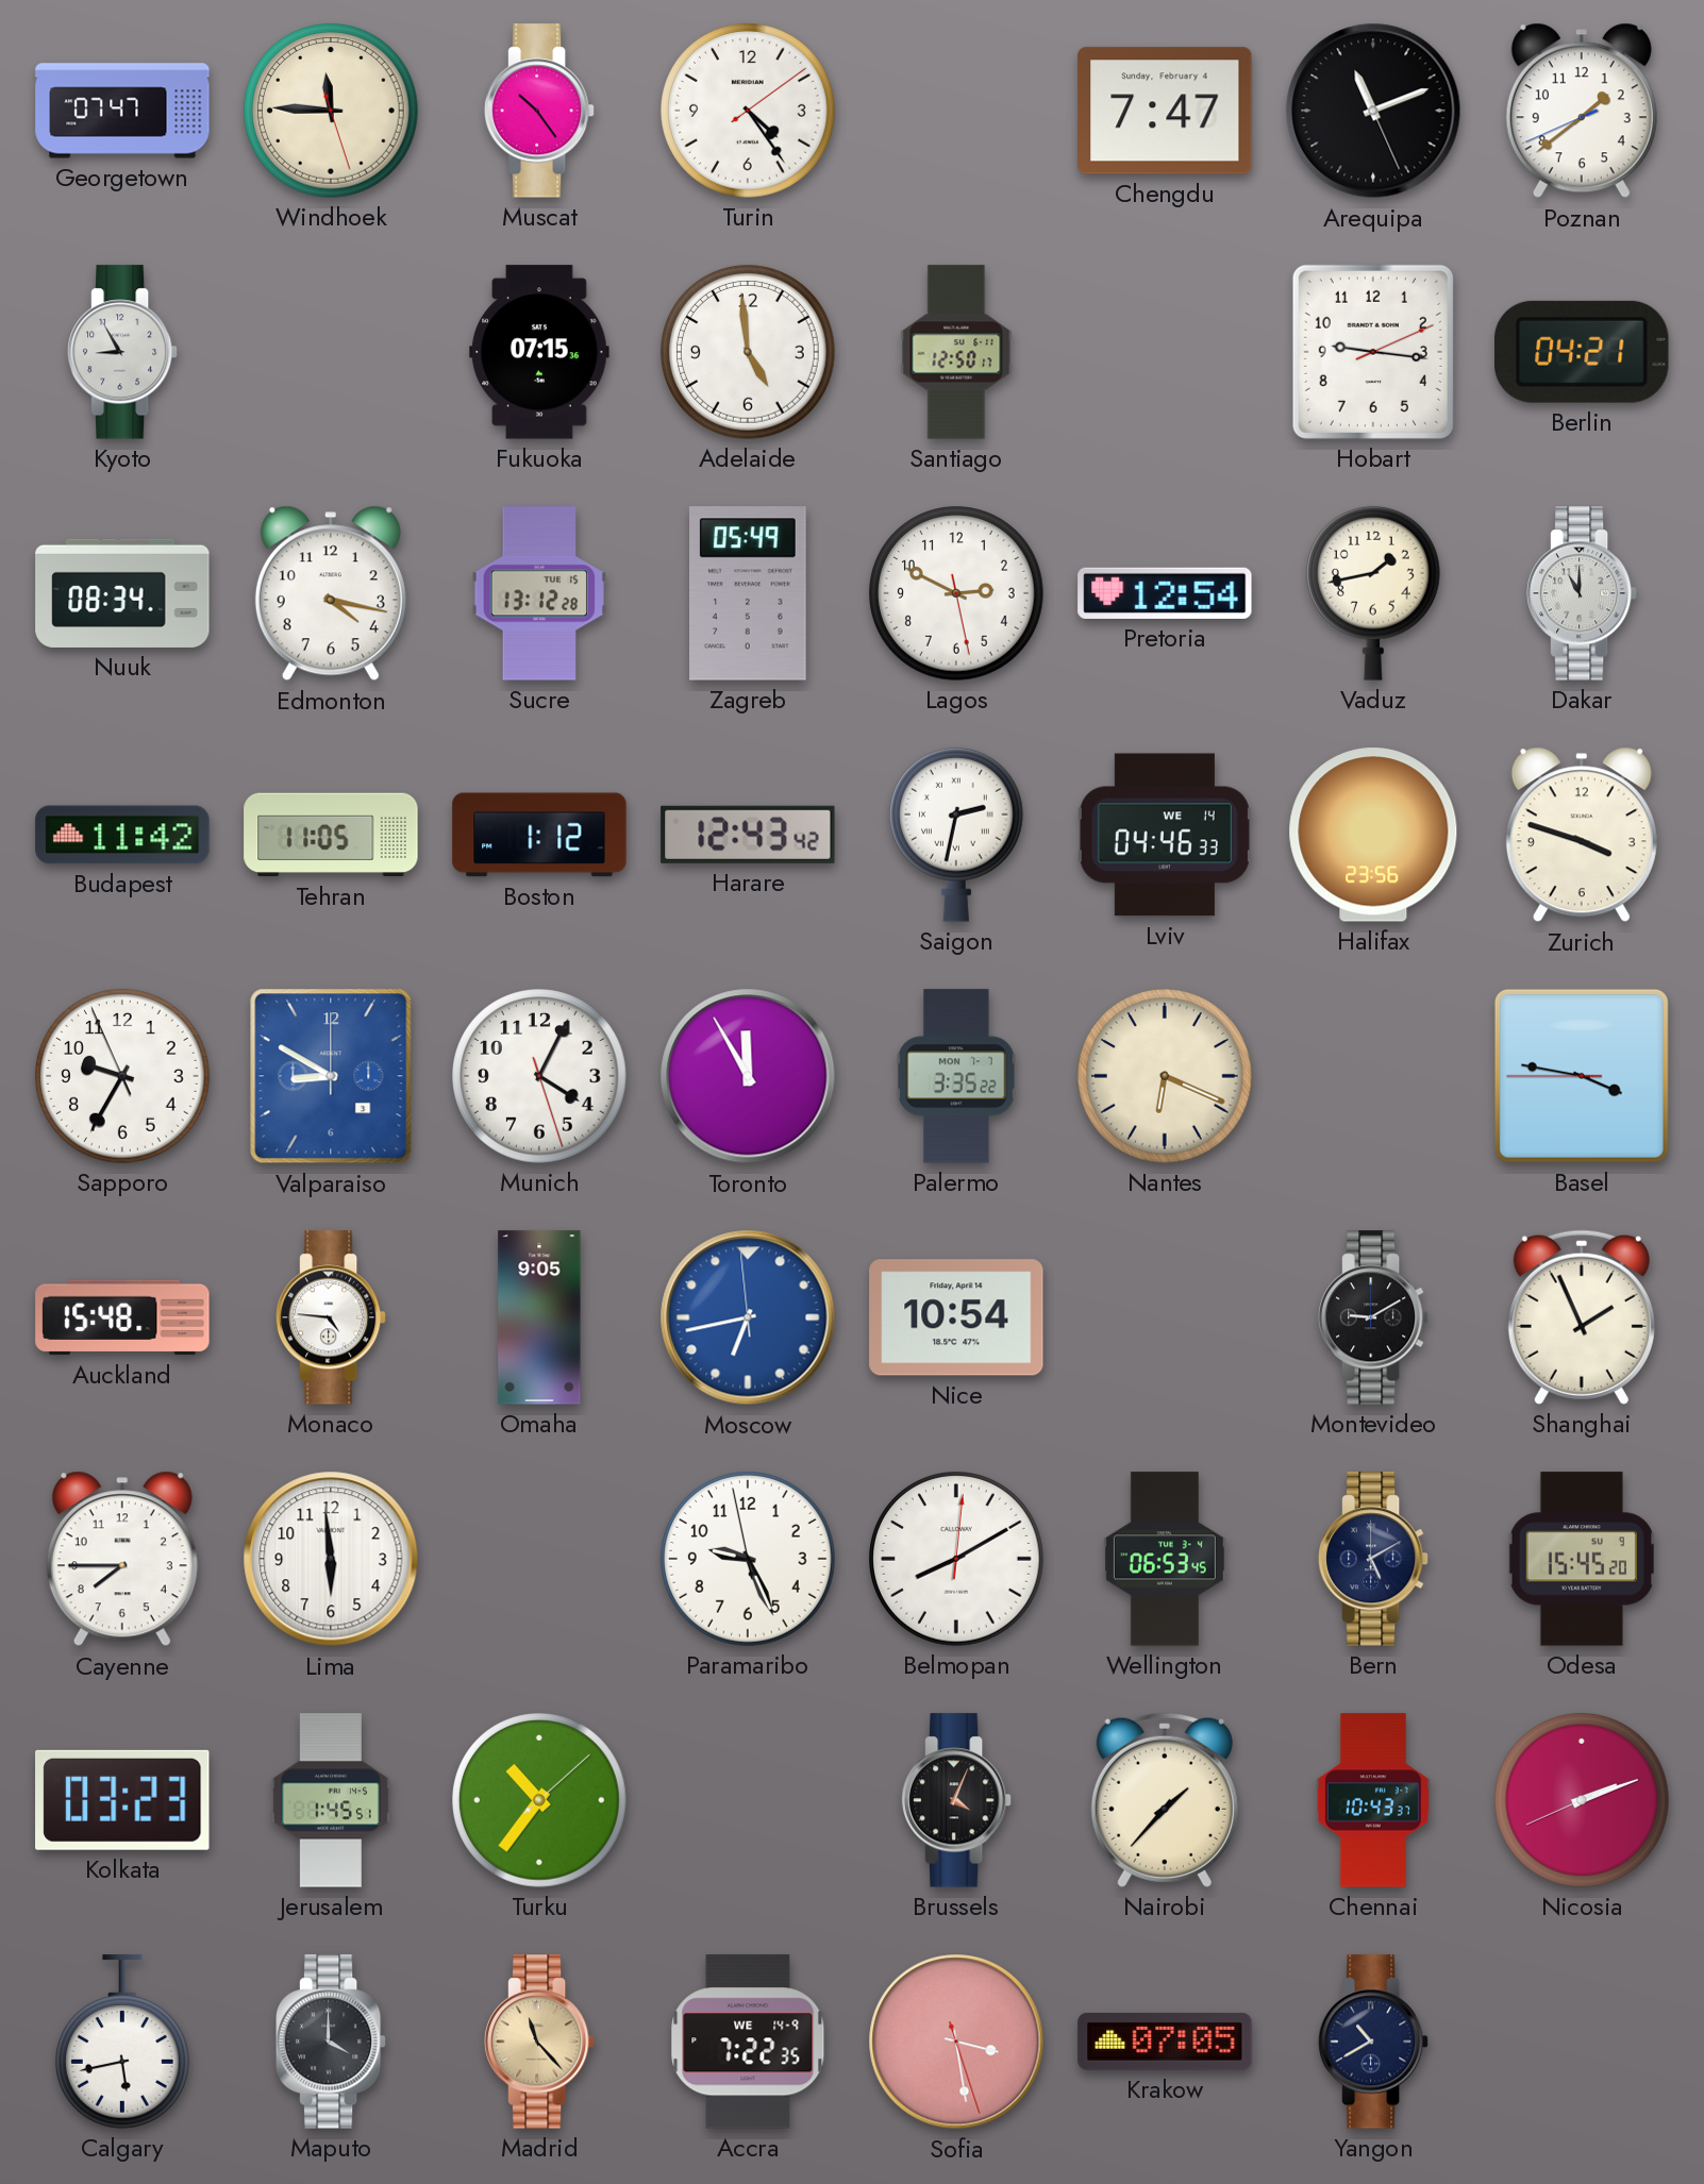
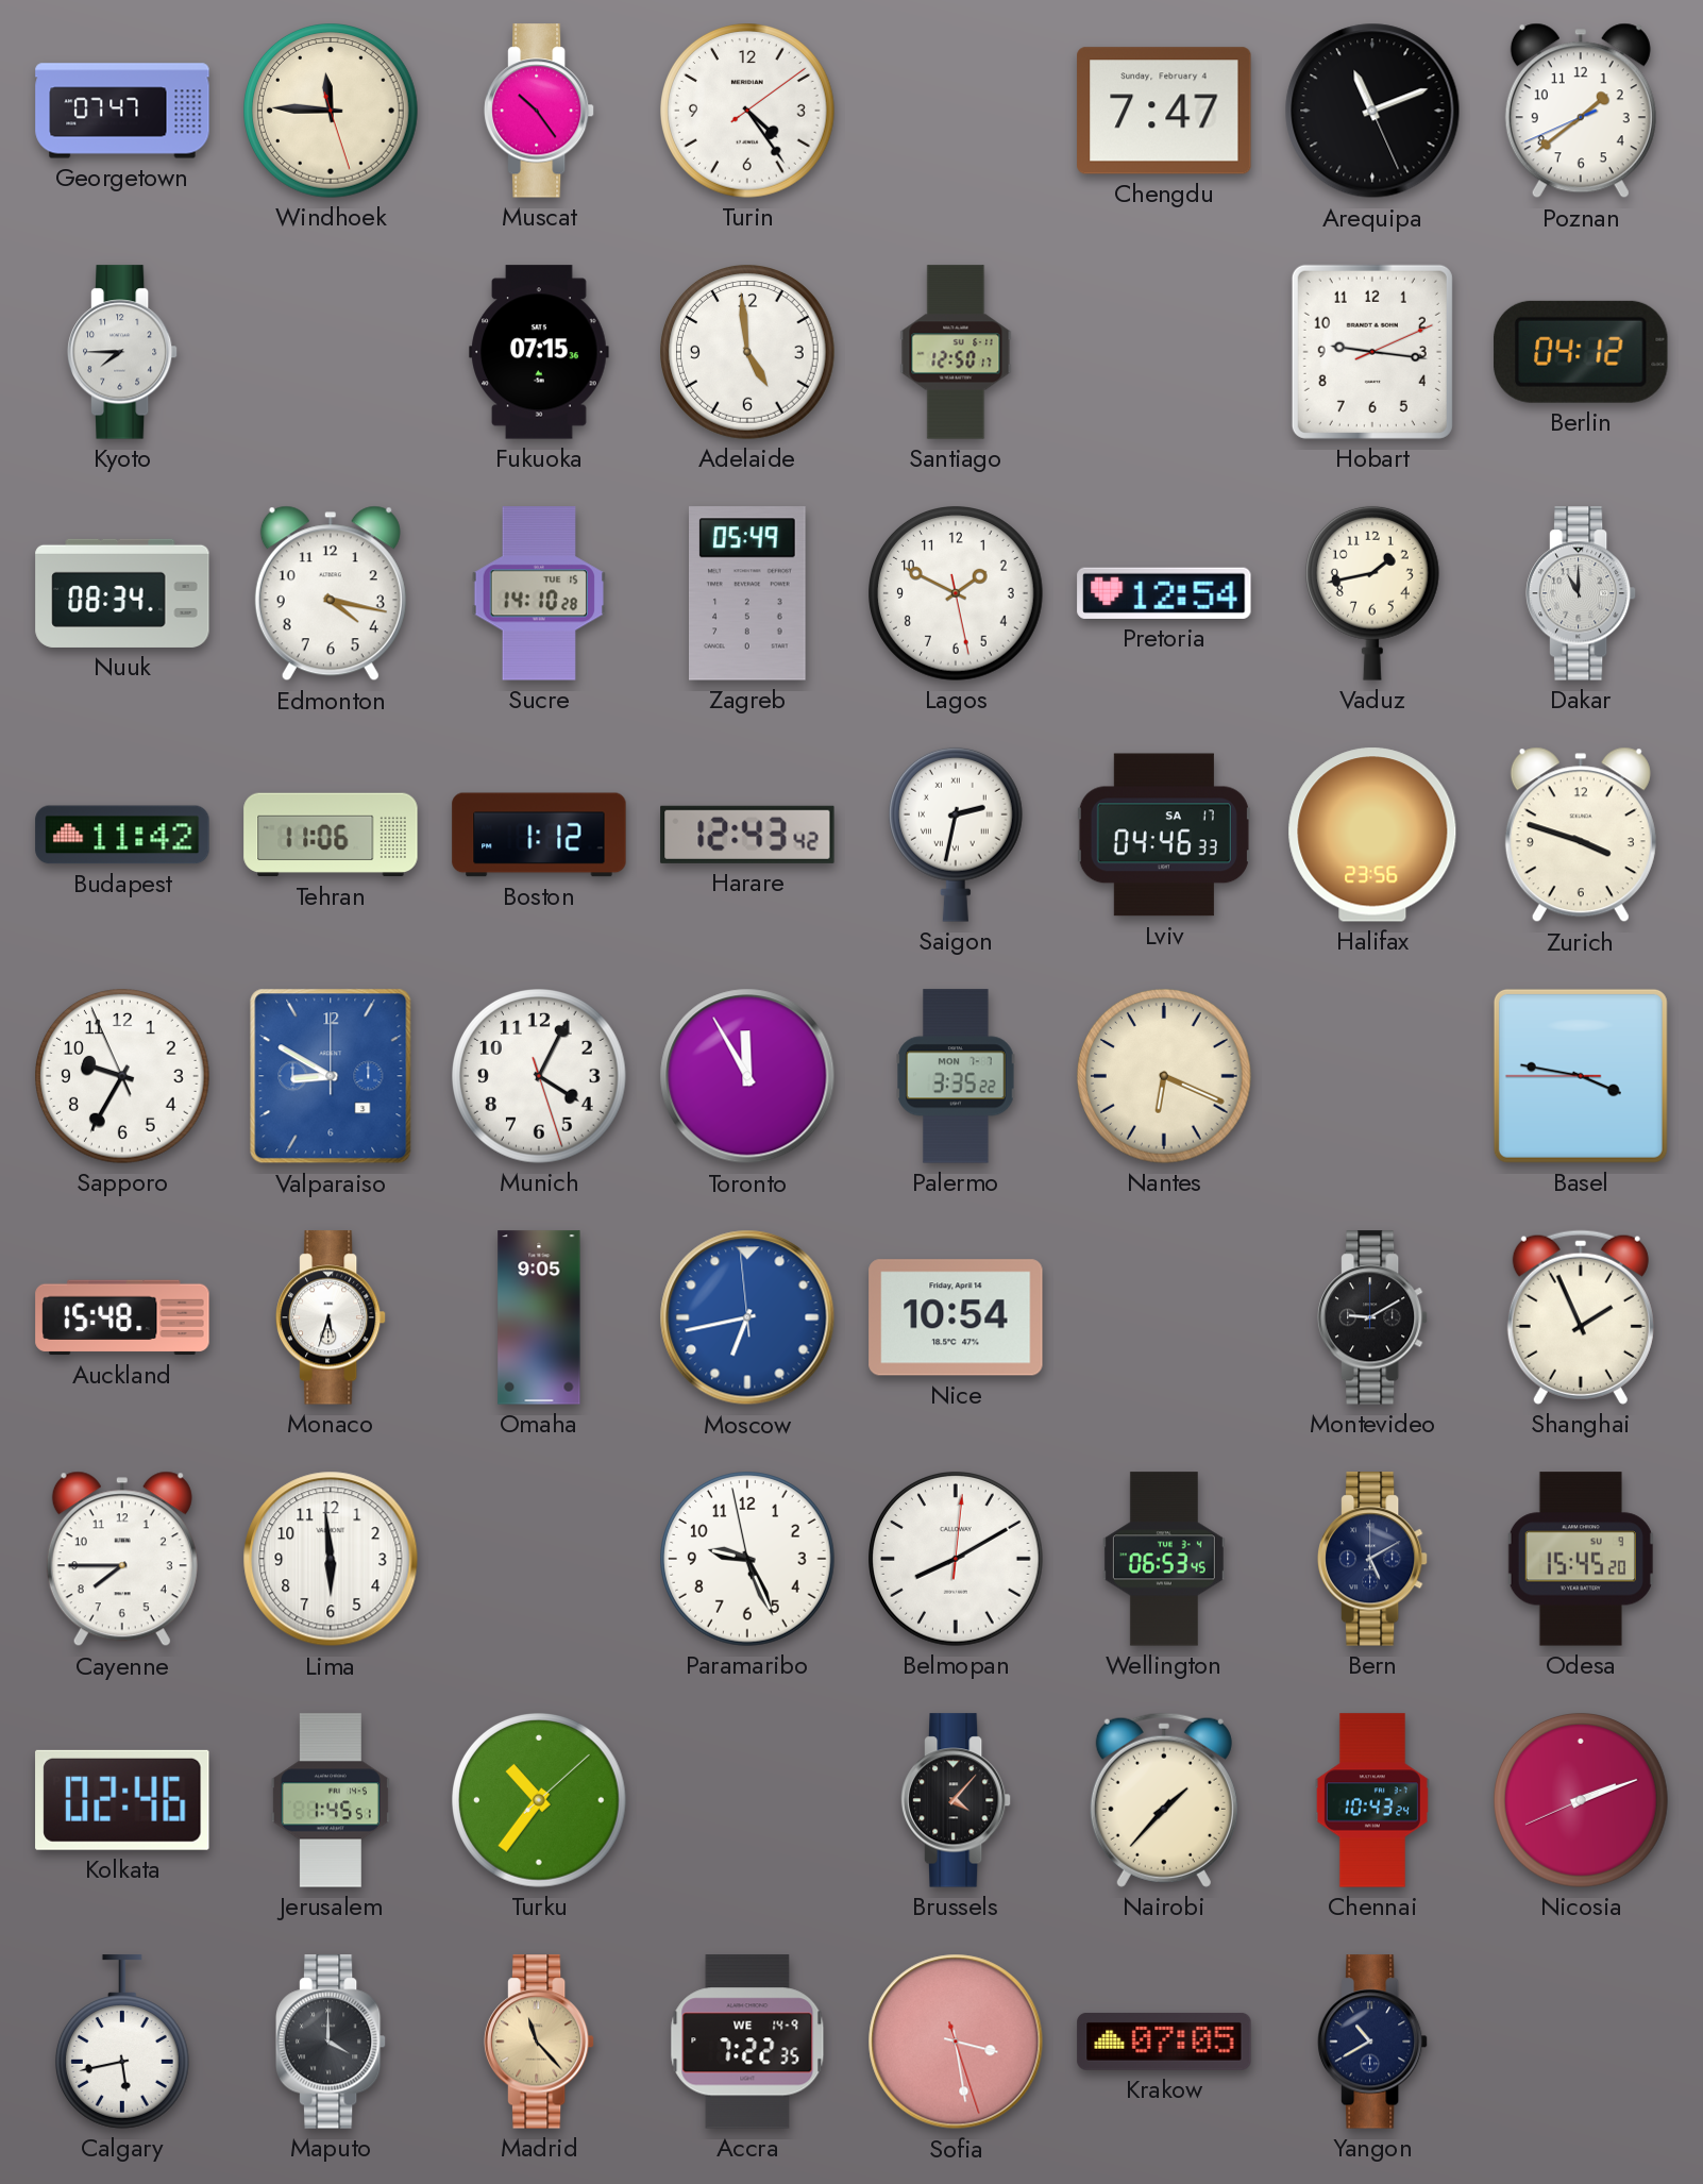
Kyoto: 8:55 -> 7:45
Berlin: 04:21 -> 04:12
Sucre: 13:12 -> 14:10
Lagos: 2:49 -> 1:49
Tehran: 11:05 -> 11:06
Lviv date: WE 14 -> SA 17
Monaco: 4:46 -> 5:33
Kolkata: 03:23 -> 02:46
Brussels: 4:04 -> 4:07
Chennai: 10:43:37 -> 10:43:24
